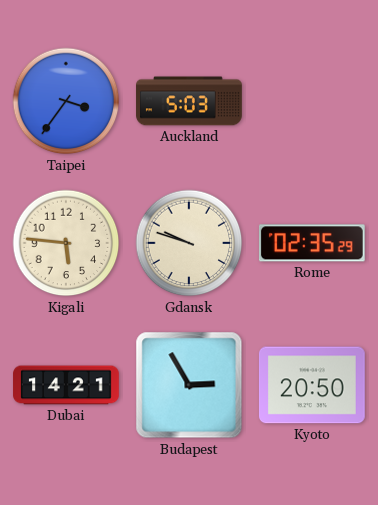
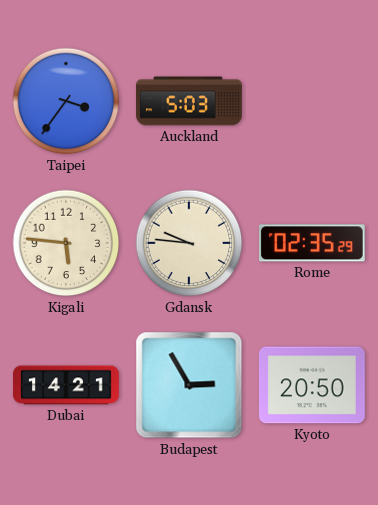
Gdansk: 9:48 -> 9:46
